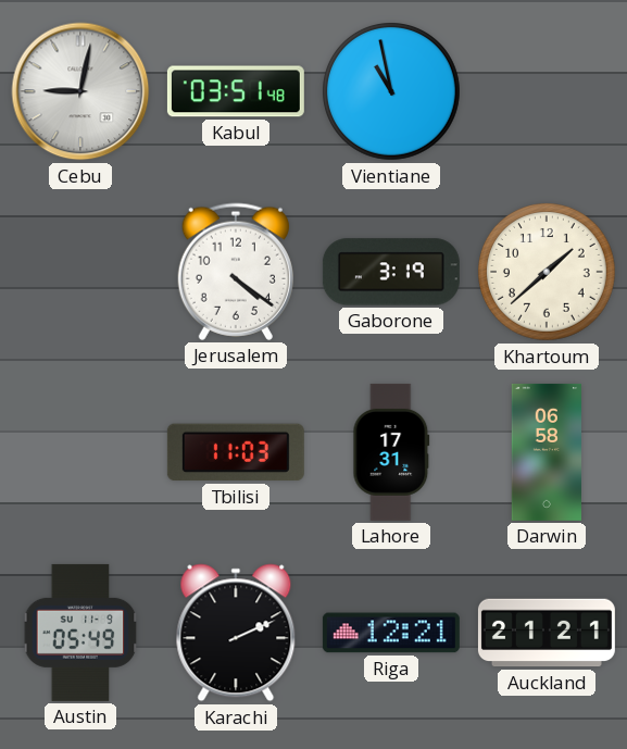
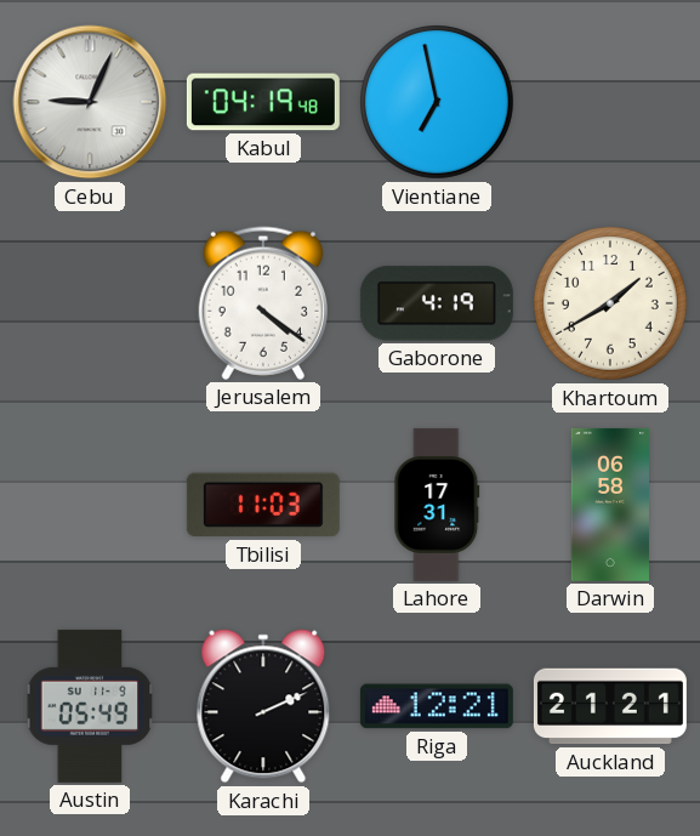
Cebu: 9:02 -> 9:04
Kabul: 03:51 -> 04:19
Vientiane: 10:58 -> 6:58
Gaborone: 3:19 -> 4:19
Khartoum: 1:38 -> 1:40
